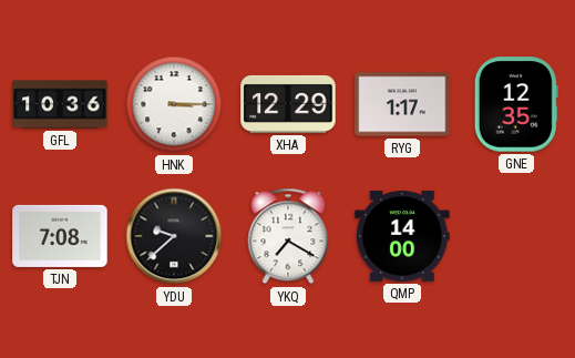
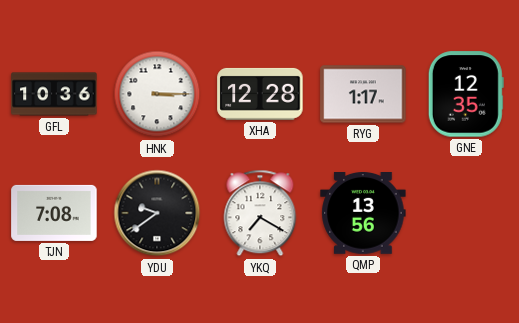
XHA: 12:29 -> 12:28
YDU: 9:38 -> 9:39
QMP: 14:00 -> 13:56
